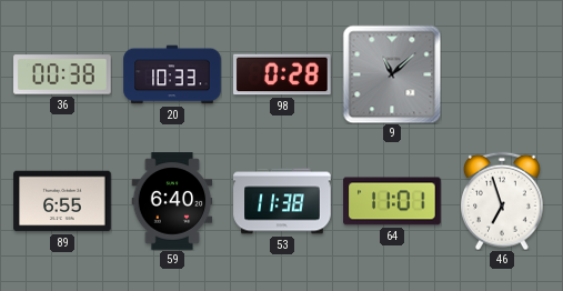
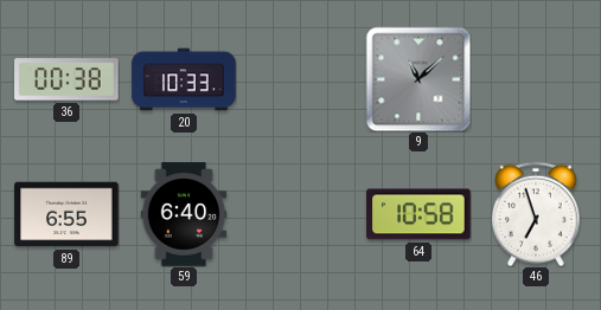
98: 0:28 -> none
53: 11:38 -> none
64: 11:01 -> 10:58
